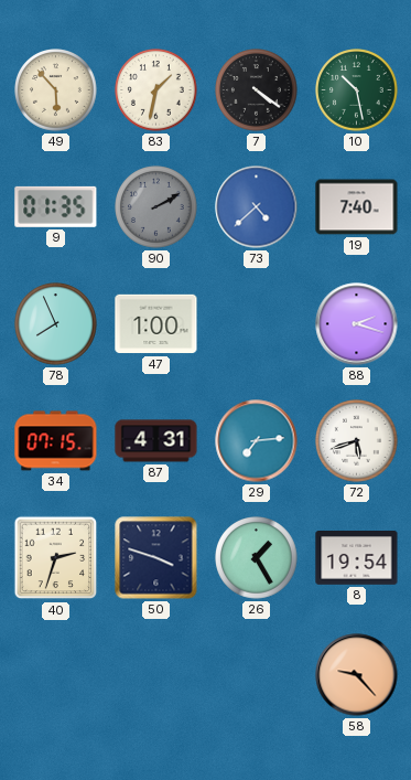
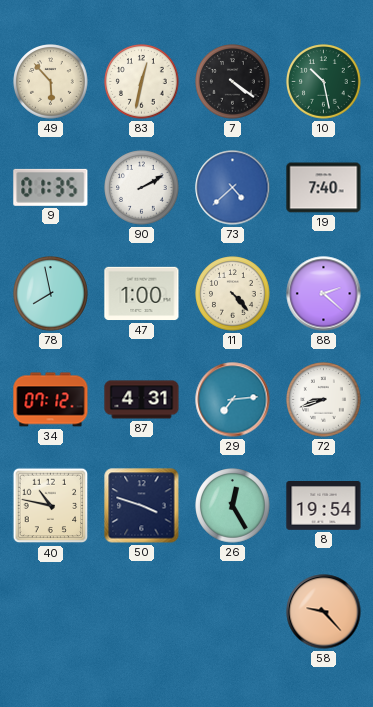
83: 1:32 -> 12:32
90 dial: grey -> white
78: 7:56 -> 7:58
11: none -> 4:23
88: 2:18 -> 2:22
34: 07:15 -> 07:12
72: 5:42 -> 8:42
40: 2:33 -> 10:47
26: 1:25 -> 12:25
